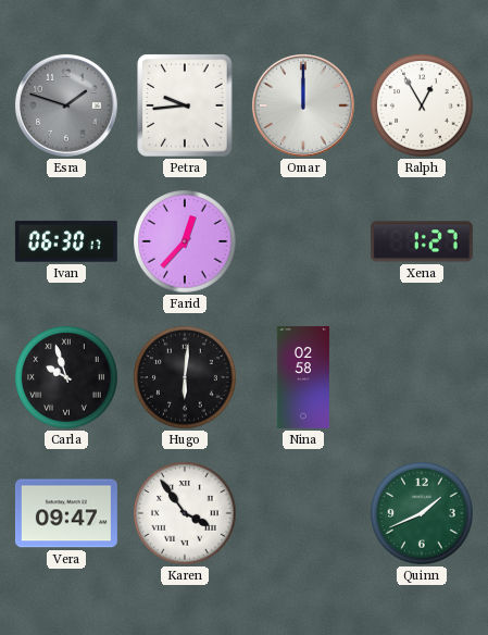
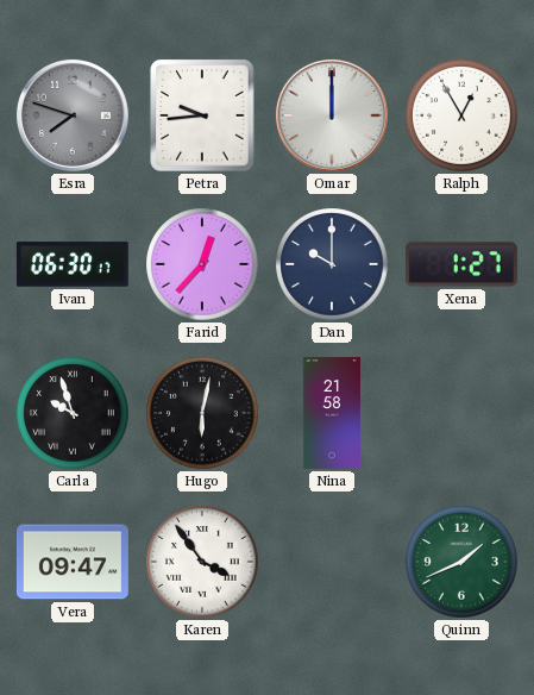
Esra: 1:48 -> 7:48
Dan: none -> 10:00
Hugo: 6:01 -> 6:02
Nina: 02:58 -> 21:58
